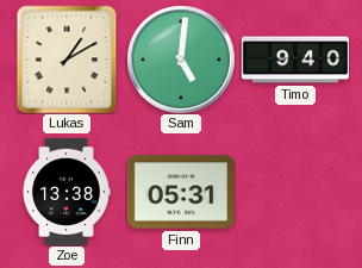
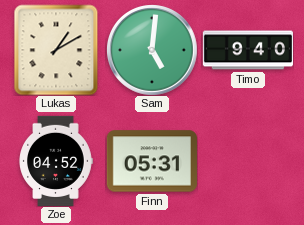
Zoe: 13:38 -> 04:52
